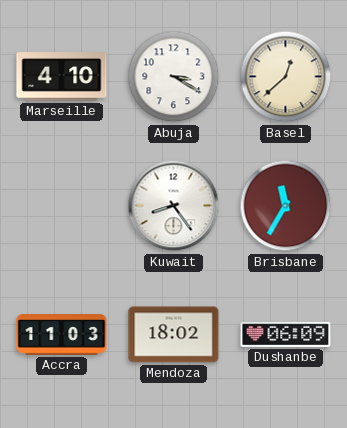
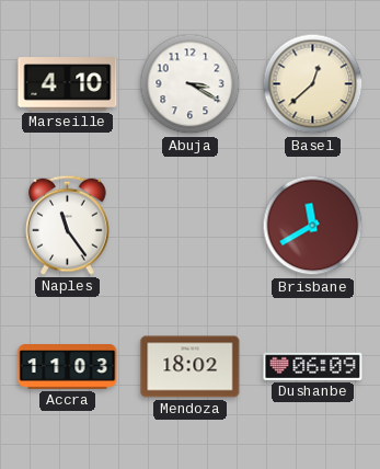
Naples: none -> 11:24
Kuwait: 8:24 -> none
Brisbane: 11:35 -> 11:40
